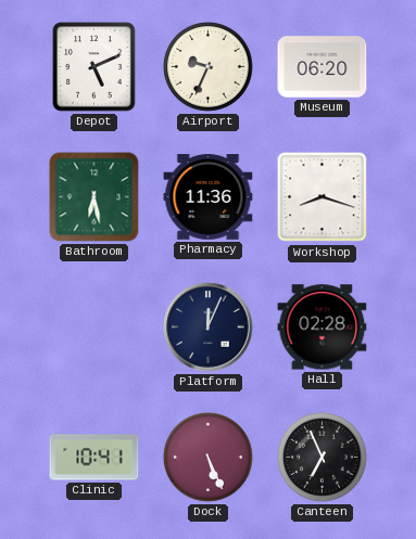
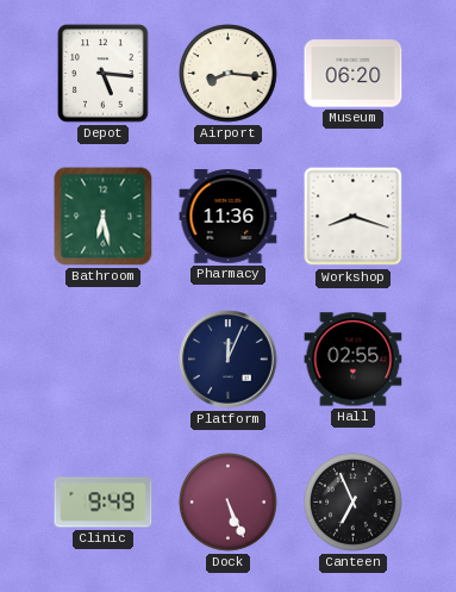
Depot: 5:11 -> 5:16
Airport: 9:34 -> 8:16
Hall: 02:28 -> 02:55
Clinic: 10:41 -> 9:49
